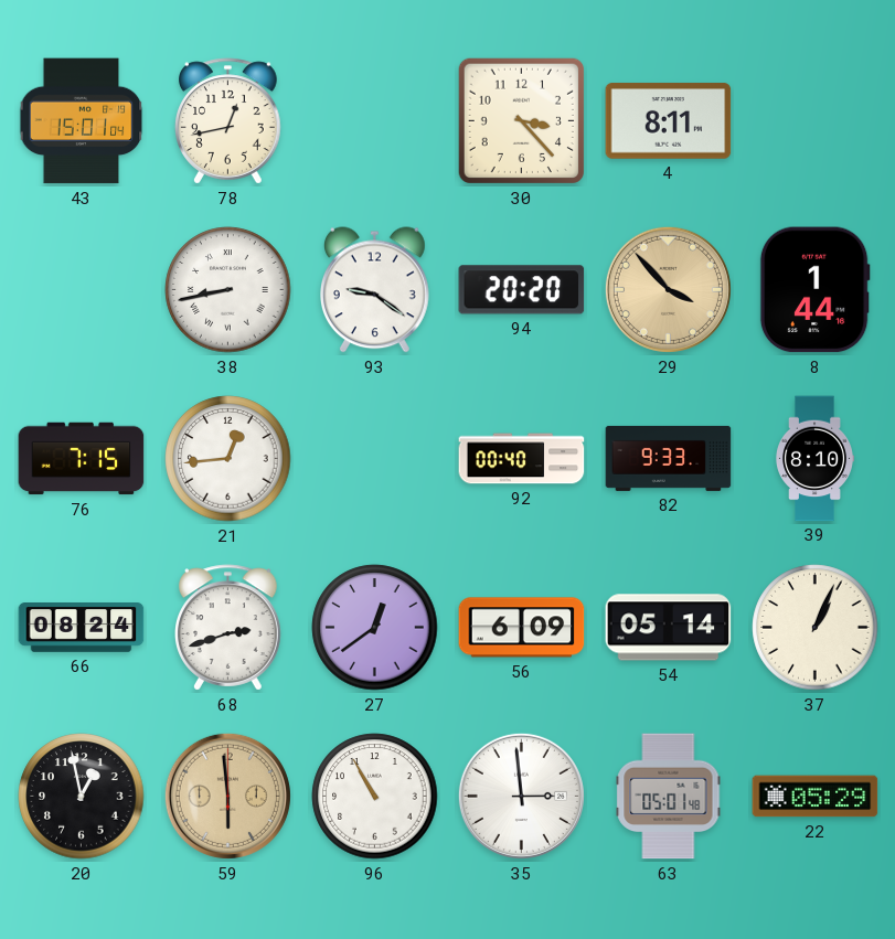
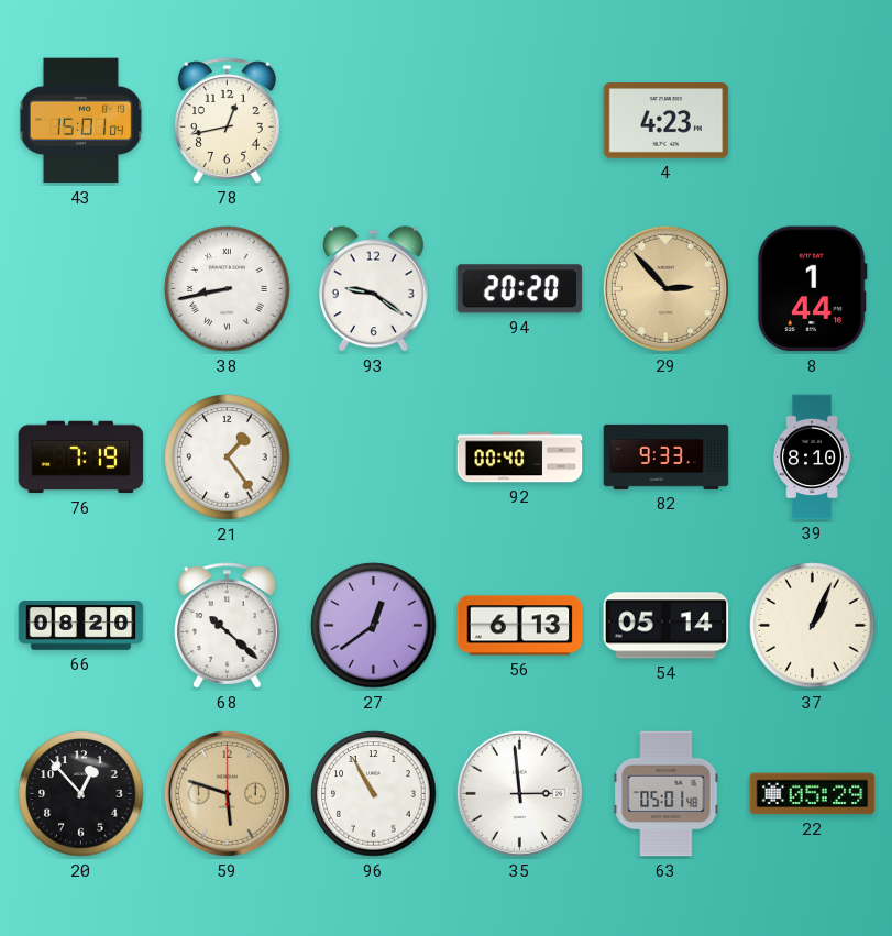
30: 3:23 -> none
4: 8:11 -> 4:23
29: 3:53 -> 2:53
76: 7:15 -> 7:19
21: 12:44 -> 1:24
66: 08:24 -> 08:20
68: 2:42 -> 10:22
56: 6:09 -> 6:13
20: 12:58 -> 12:53
59: 5:59 -> 5:48
